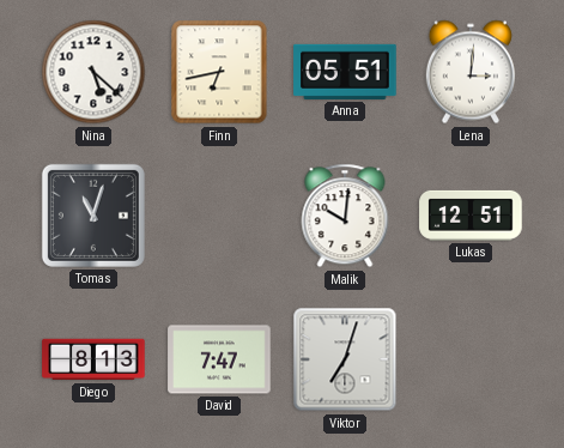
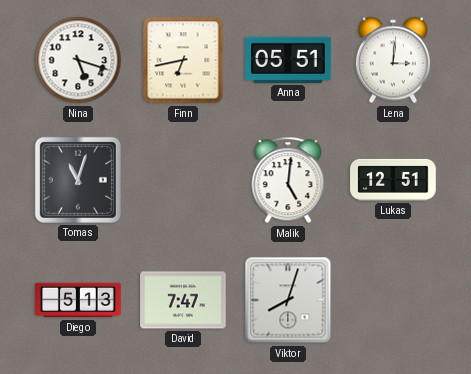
Nina: 5:22 -> 5:18
Malik: 10:01 -> 5:01
Diego: 8:13 -> 5:13
Viktor: 7:03 -> 8:03
